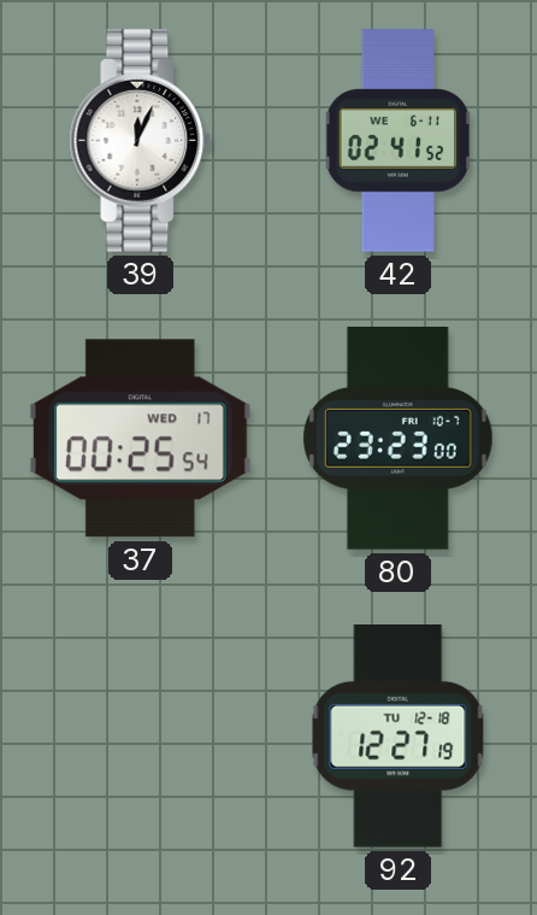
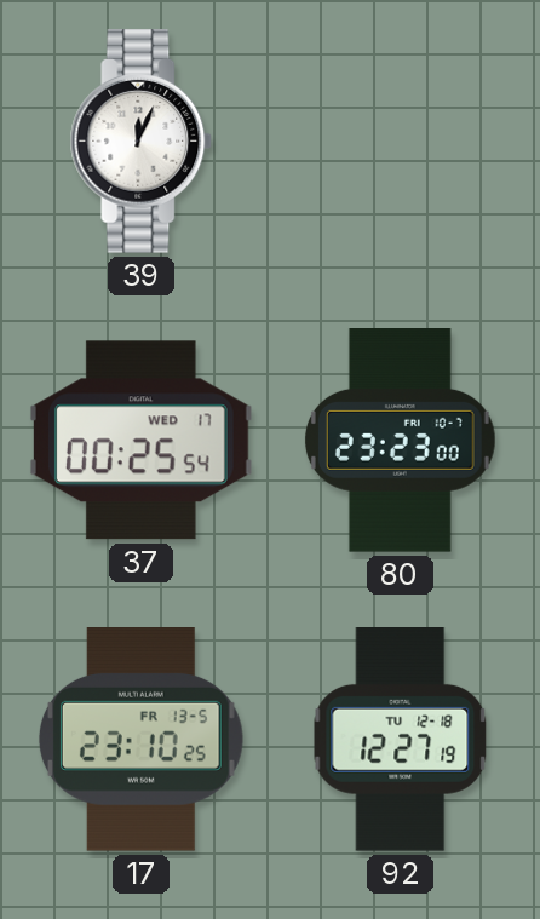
42: 02:41 -> none
17: none -> 23:10
